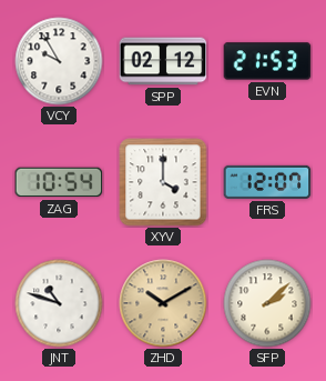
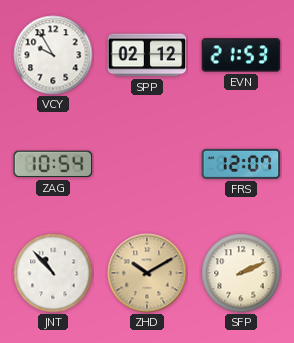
XYV: 4:00 -> none
JNT: 10:48 -> 10:53
SFP: 2:08 -> 2:11
